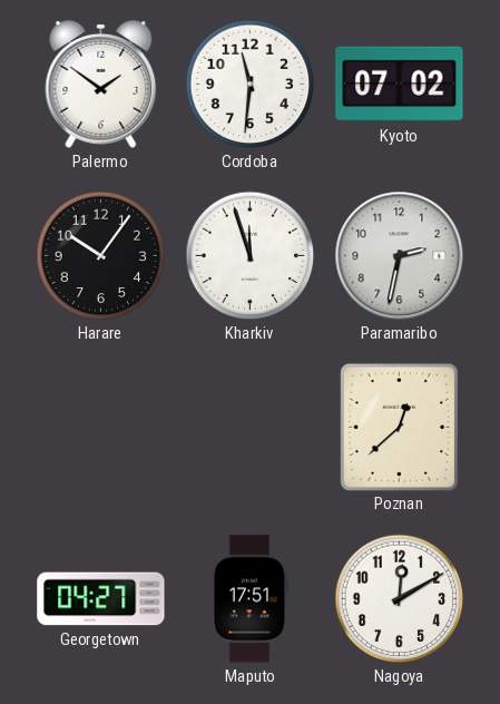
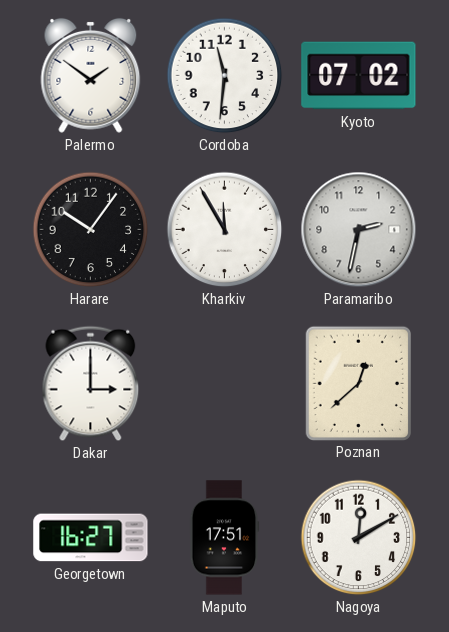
Kharkiv: 11:57 -> 11:55
Dakar: none -> 3:00
Georgetown: 04:27 -> 16:27
